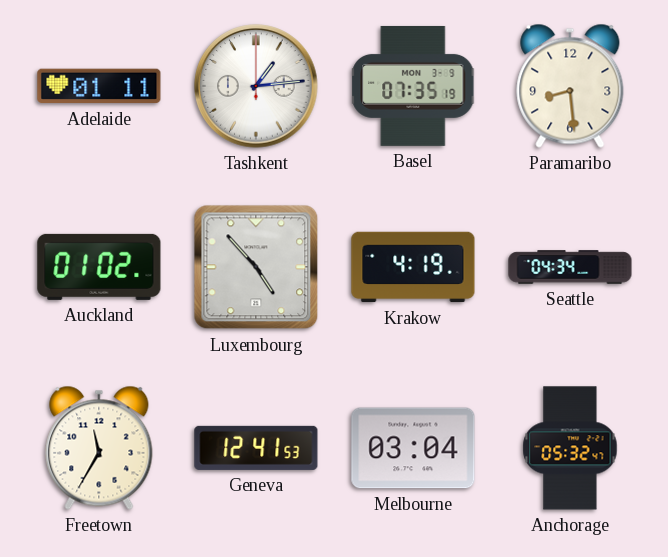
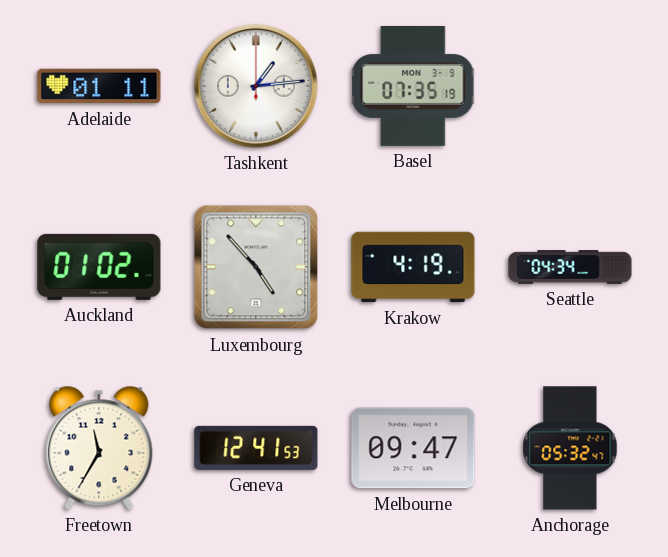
Paramaribo: 8:29 -> none
Melbourne: 03:04 -> 09:47
